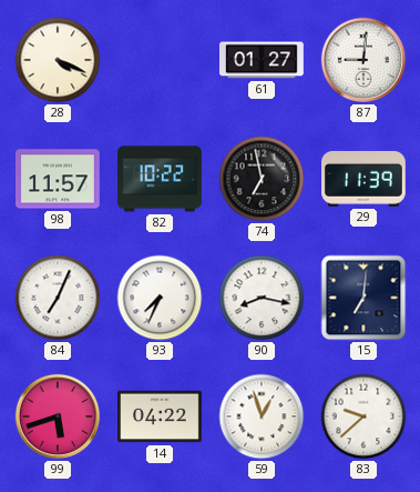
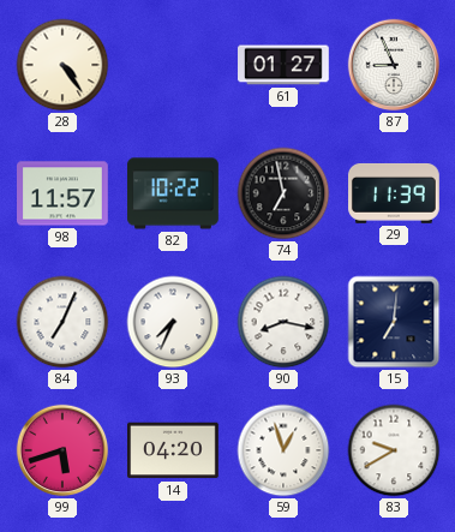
28: 4:19 -> 4:24
87: 9:01 -> 8:56
14: 04:22 -> 04:20
83: 9:38 -> 9:40
